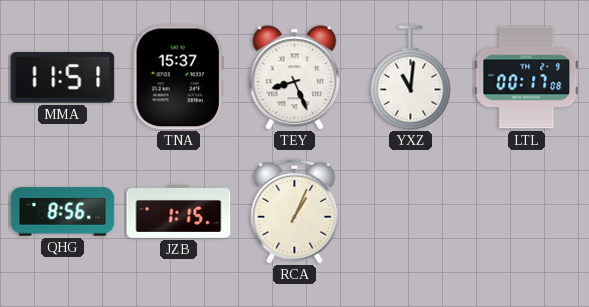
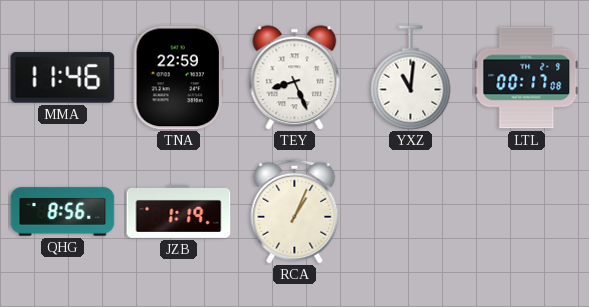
MMA: 11:51 -> 11:46
TNA: 15:37 -> 22:59
JZB: 1:15 -> 1:19
